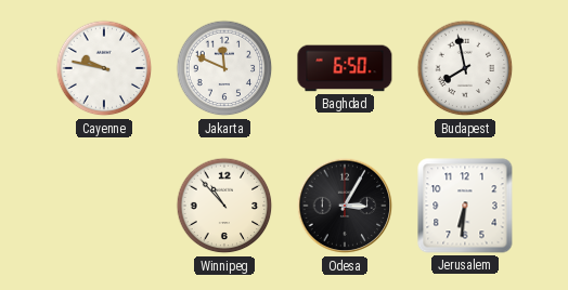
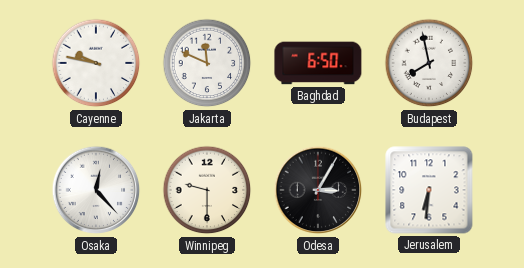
Osaka: none -> 12:23
Winnipeg: 10:53 -> 9:30
